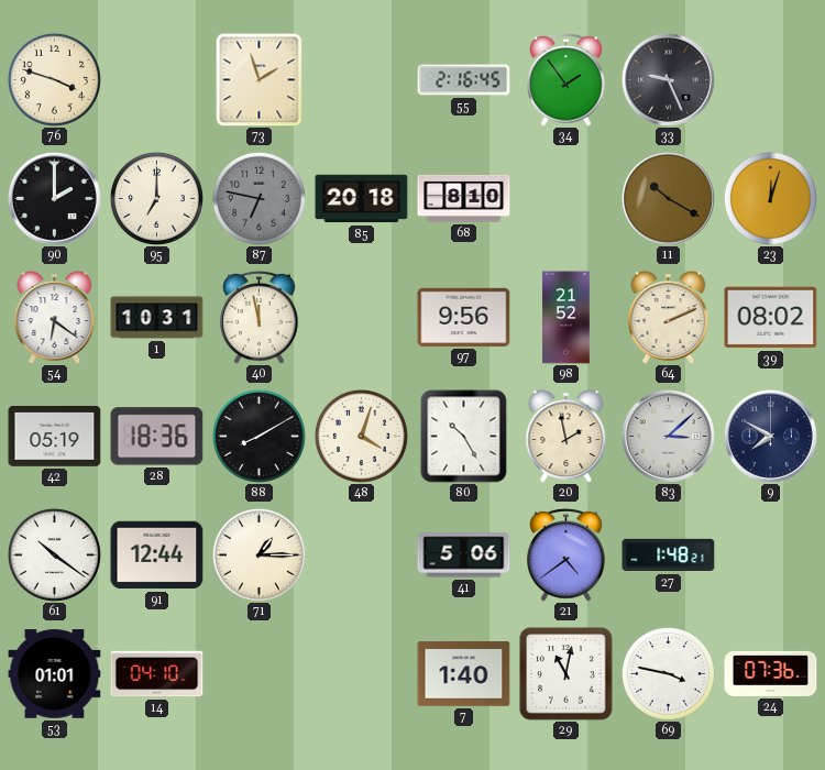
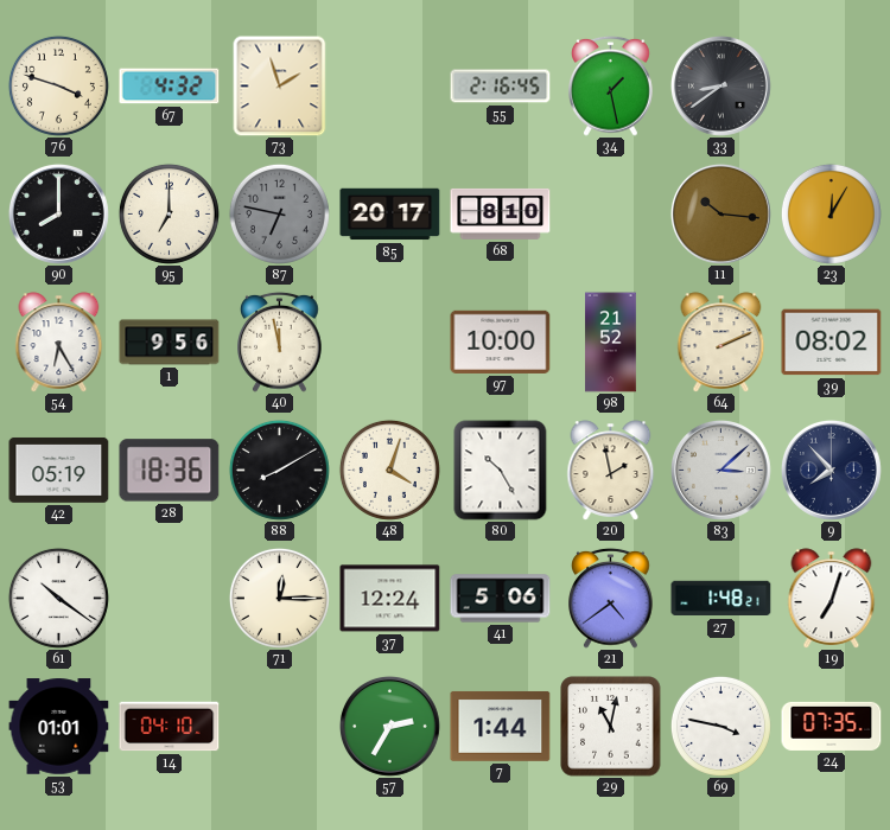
67: none -> 4:32
34: 1:54 -> 1:28
33: 9:26 -> 8:39
90: 2:00 -> 8:00
85: 20:18 -> 20:17
11: 10:20 -> 10:16
23: 12:03 -> 12:05
54: 6:21 -> 6:25
1: 10:31 -> 9:56
97: 9:56 -> 10:00
9: 7:50 -> 7:53
91: 12:44 -> none
71: 1:15 -> 12:15
37: none -> 12:24
19: none -> 7:03
57: none -> 2:35
7: 1:40 -> 1:44
24: 07:36 -> 07:35
